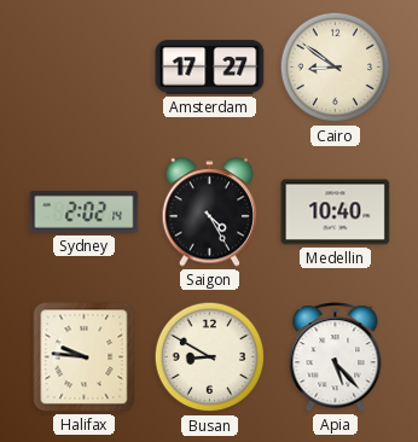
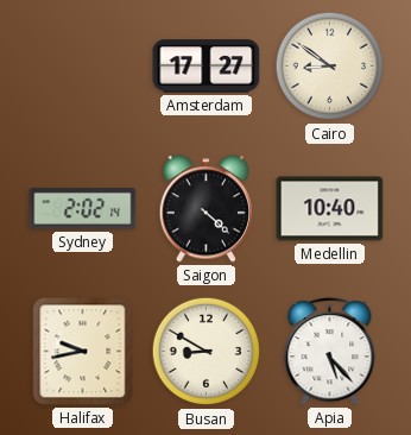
Saigon: 4:25 -> 4:22
Halifax: 9:46 -> 9:43
